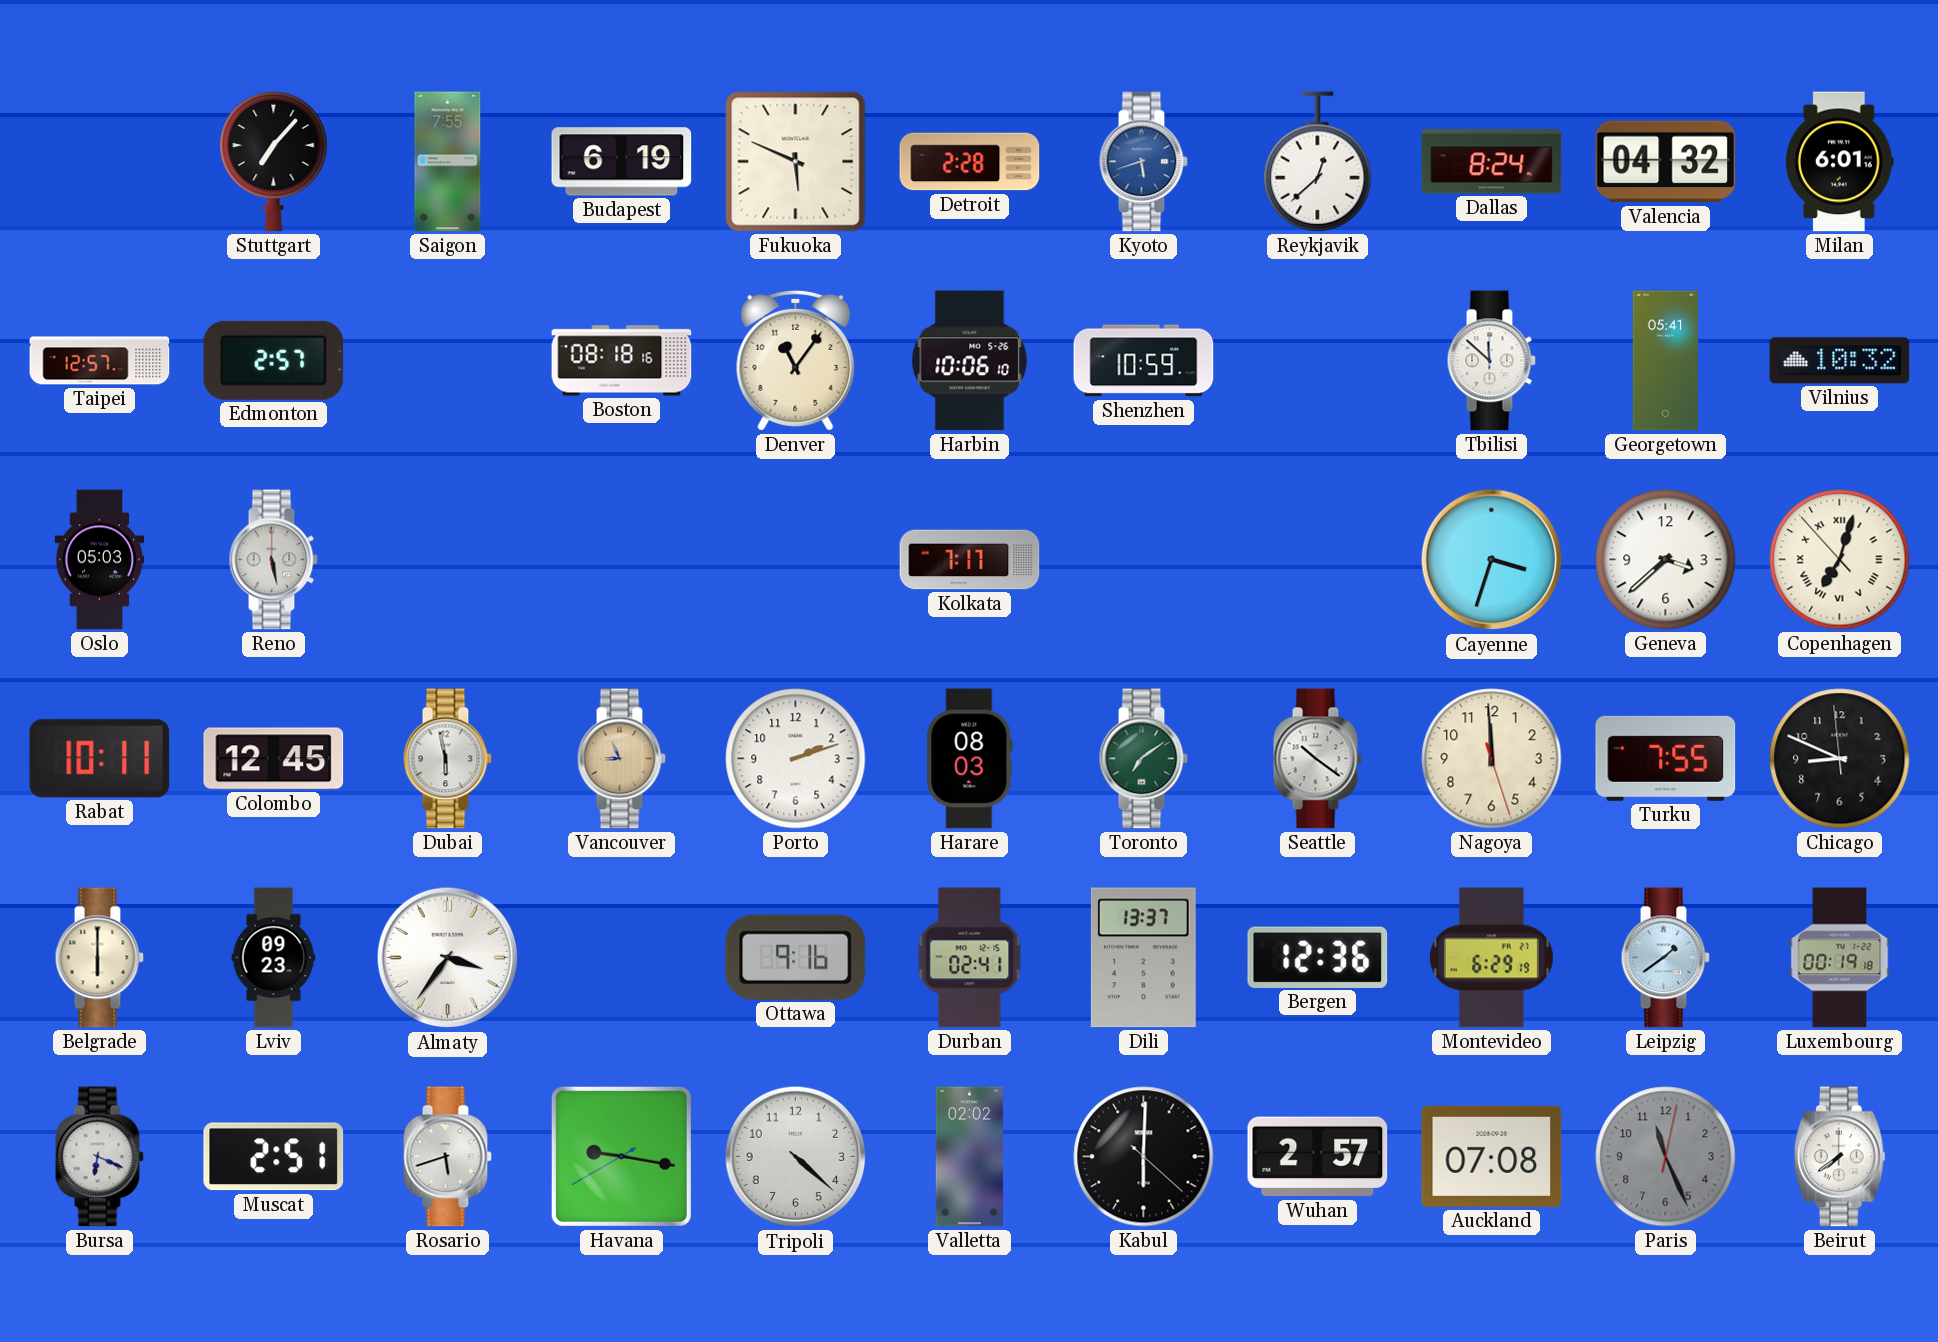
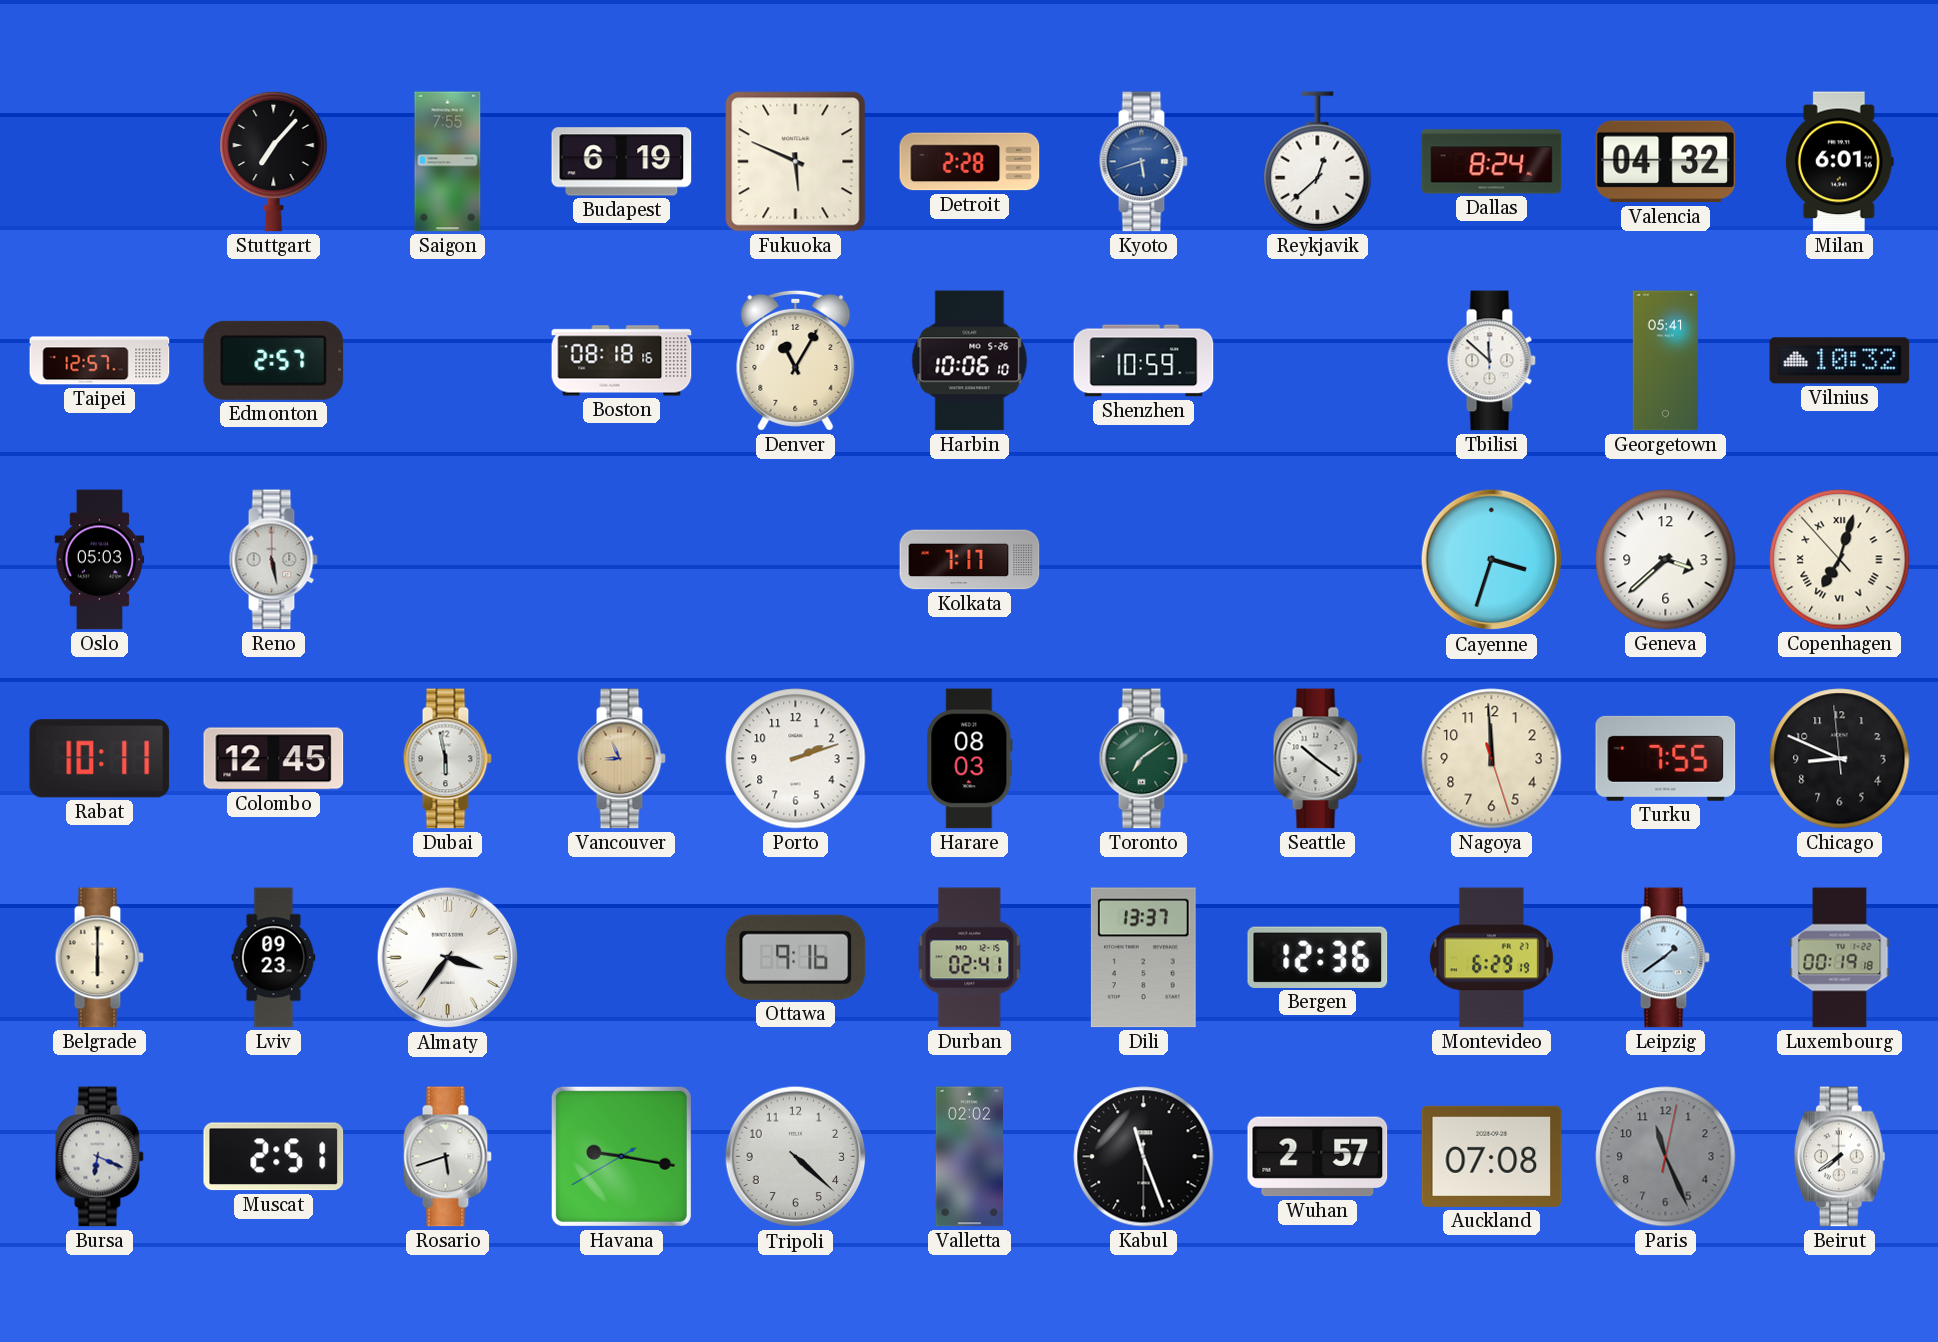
Denver: 11:06 -> 11:05
Kabul: 6:00 -> 11:26
